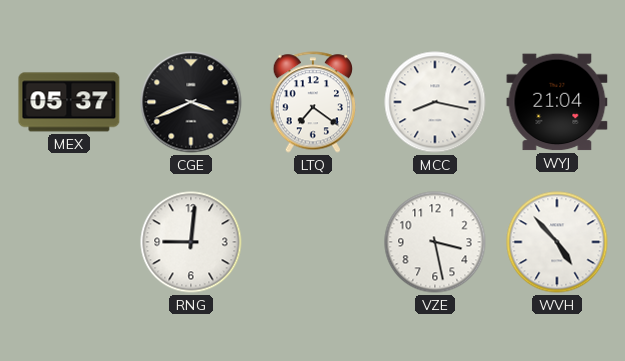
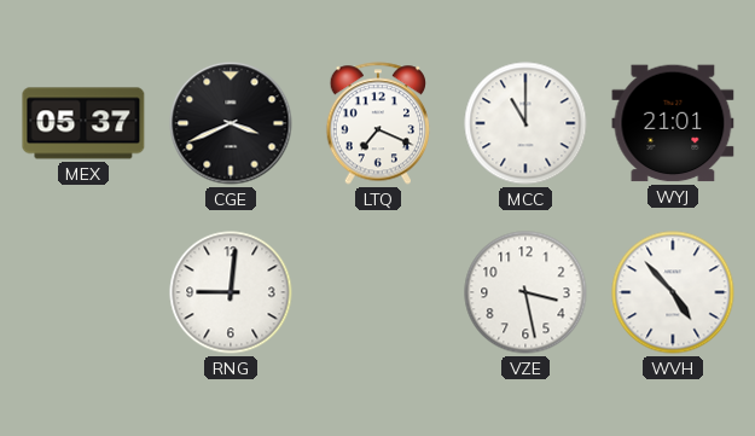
LTQ: 7:21 -> 7:19
MCC: 8:17 -> 11:00
WYJ: 21:04 -> 21:01
